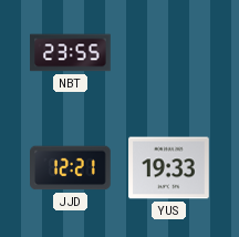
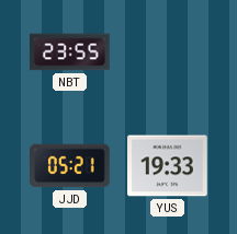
JJD: 12:21 -> 05:21
